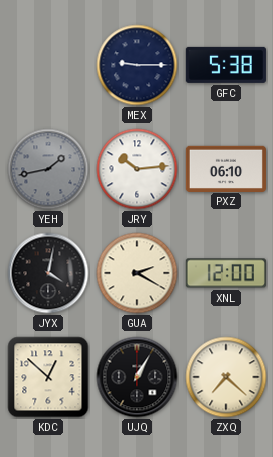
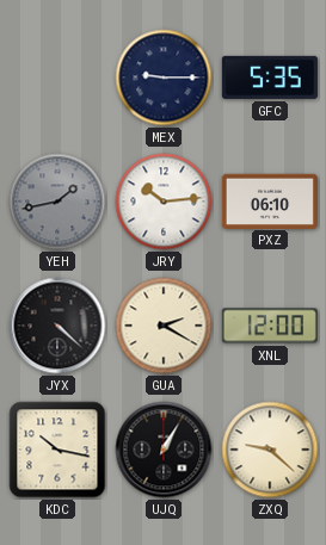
GFC: 5:38 -> 5:35
JYX: 4:02 -> 4:22
KDC: 12:52 -> 10:17
ZXQ: 7:22 -> 9:22
